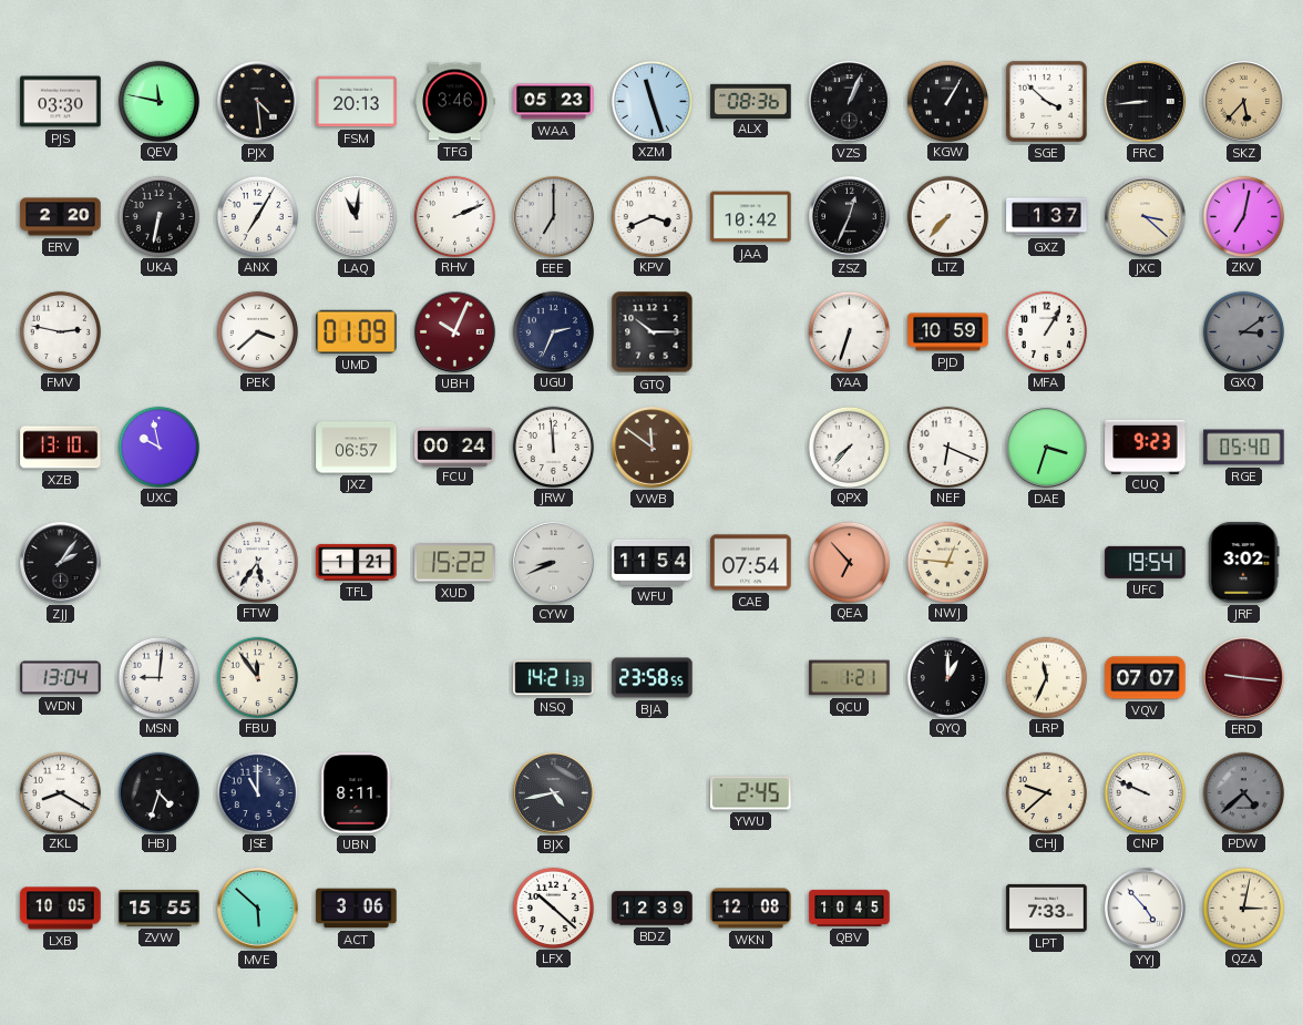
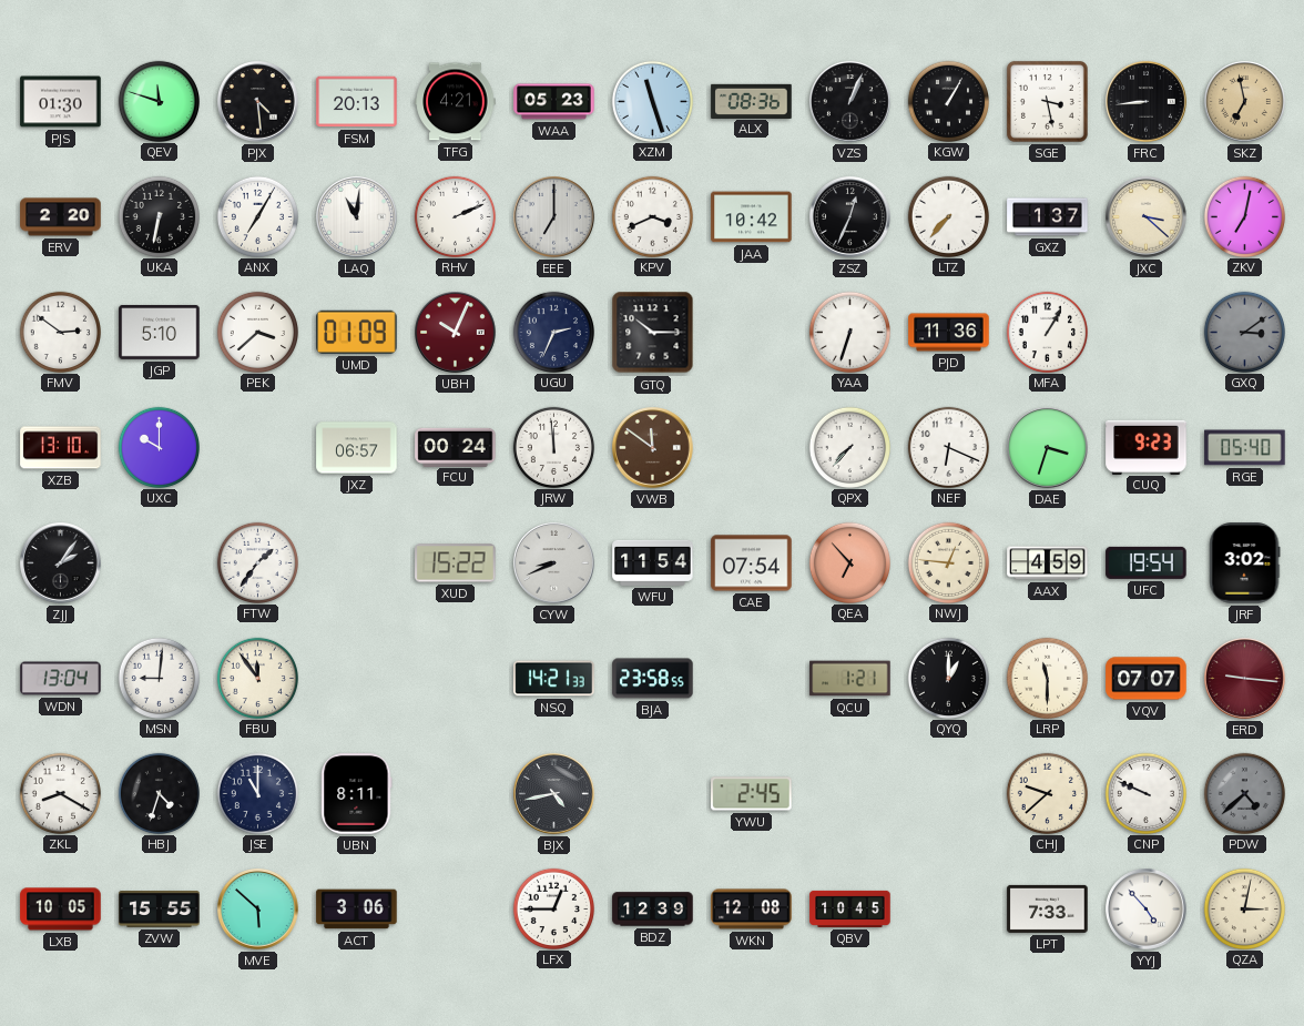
PJS: 03:30 -> 01:30
QEV: 11:47 -> 11:48
TFG: 3:46 -> 4:21
SGE: 3:52 -> 3:28
SKZ: 5:37 -> 6:58
FMV: 2:47 -> 2:51
JGP: none -> 5:10
PJD: 10:59 -> 11:36
UXC: 9:58 -> 10:00
FTW: 5:36 -> 1:36
TFL: 1:21 -> none
AAX: none -> 4:59
LRP: 11:34 -> 11:30
LFX: 10:22 -> 12:45
